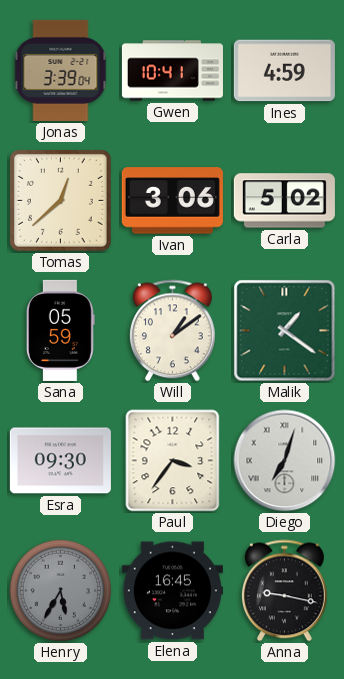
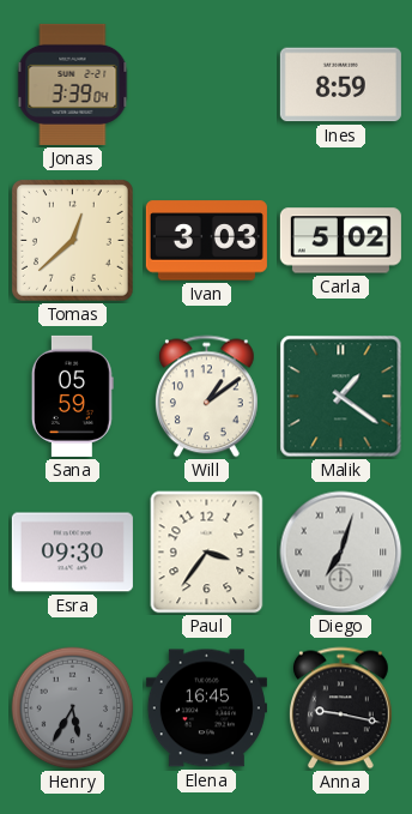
Gwen: 10:41 -> none
Ines: 4:59 -> 8:59
Ivan: 3:06 -> 3:03
